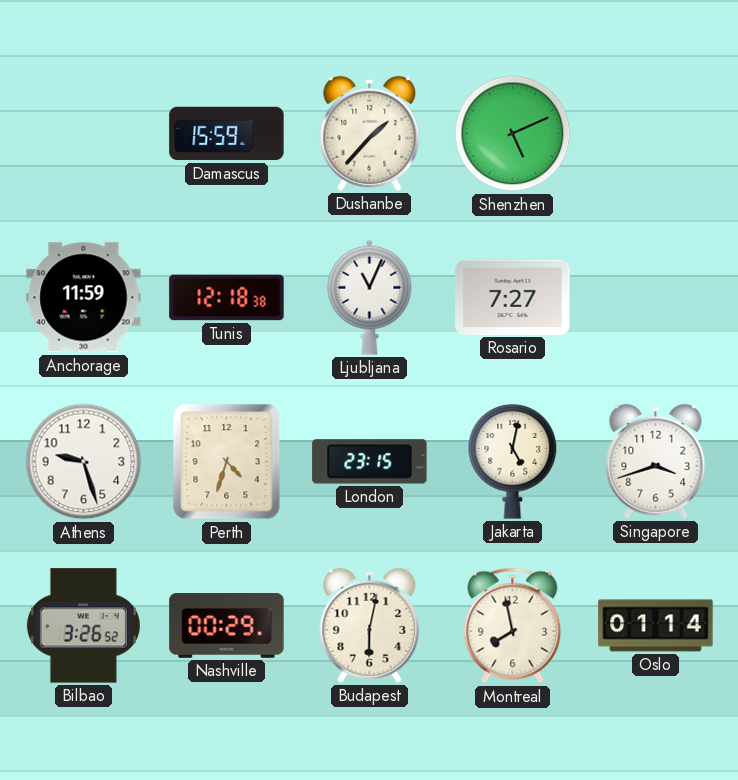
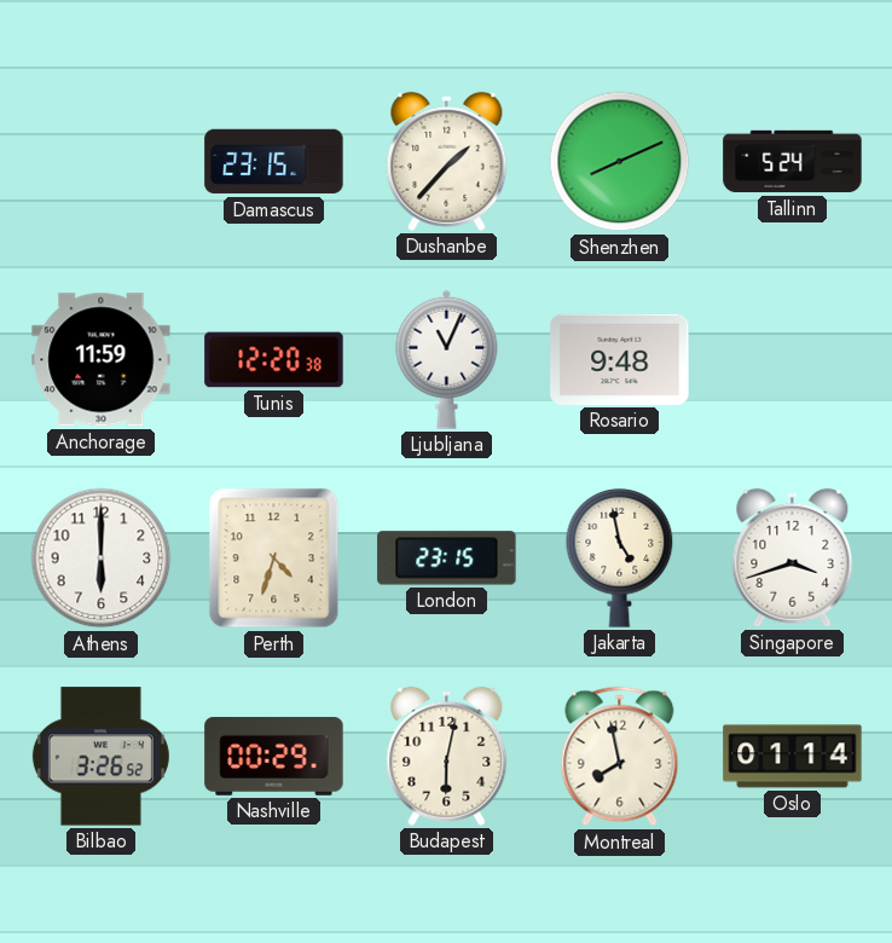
Damascus: 15:59 -> 23:15
Shenzhen: 5:11 -> 8:11
Tallinn: none -> 5:24
Tunis: 12:18 -> 12:20
Rosario: 7:27 -> 9:48
Athens: 9:27 -> 6:00
Jakarta: 5:02 -> 4:58
